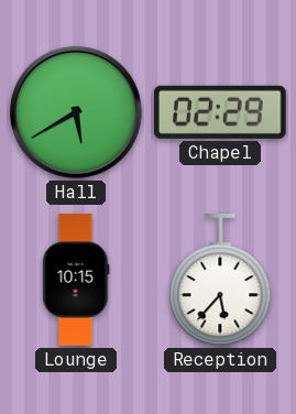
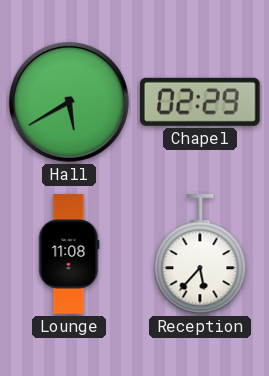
Lounge: 10:15 -> 11:08
